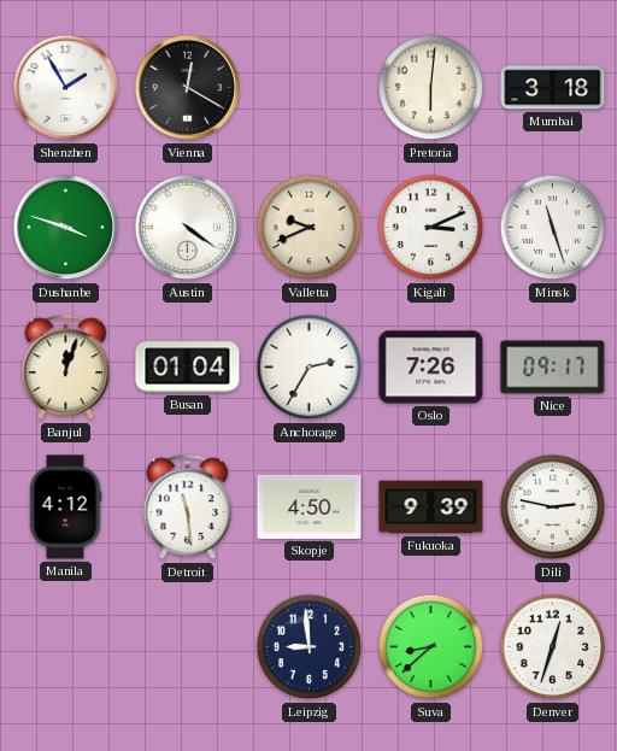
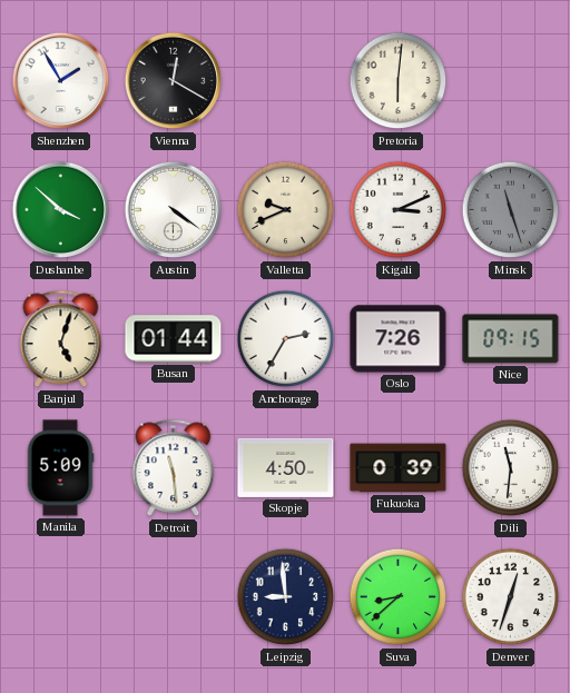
Mumbai: 3:18 -> none
Dushanbe: 3:48 -> 3:52
Minsk dial: white -> grey
Banjul: 12:03 -> 5:03
Busan: 01:04 -> 01:44
Nice: 09:17 -> 09:15
Manila: 4:12 -> 5:09
Fukuoka: 9:39 -> 0:39
Dili: 2:47 -> 11:31
